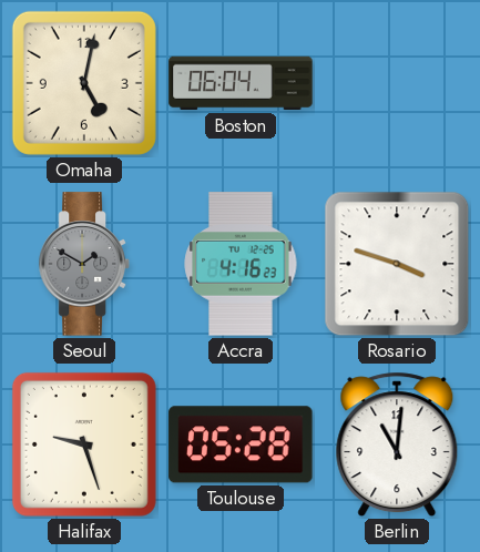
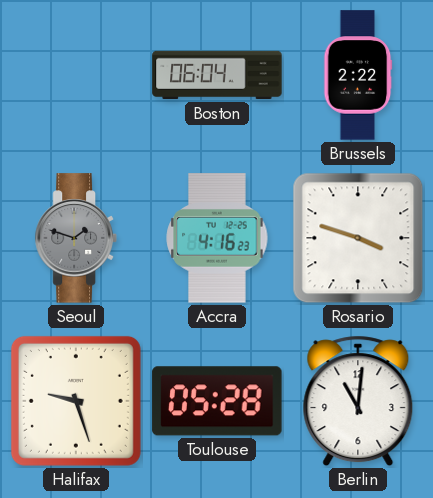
Omaha: 5:02 -> none
Brussels: none -> 2:22
Seoul: 1:50 -> 1:48
